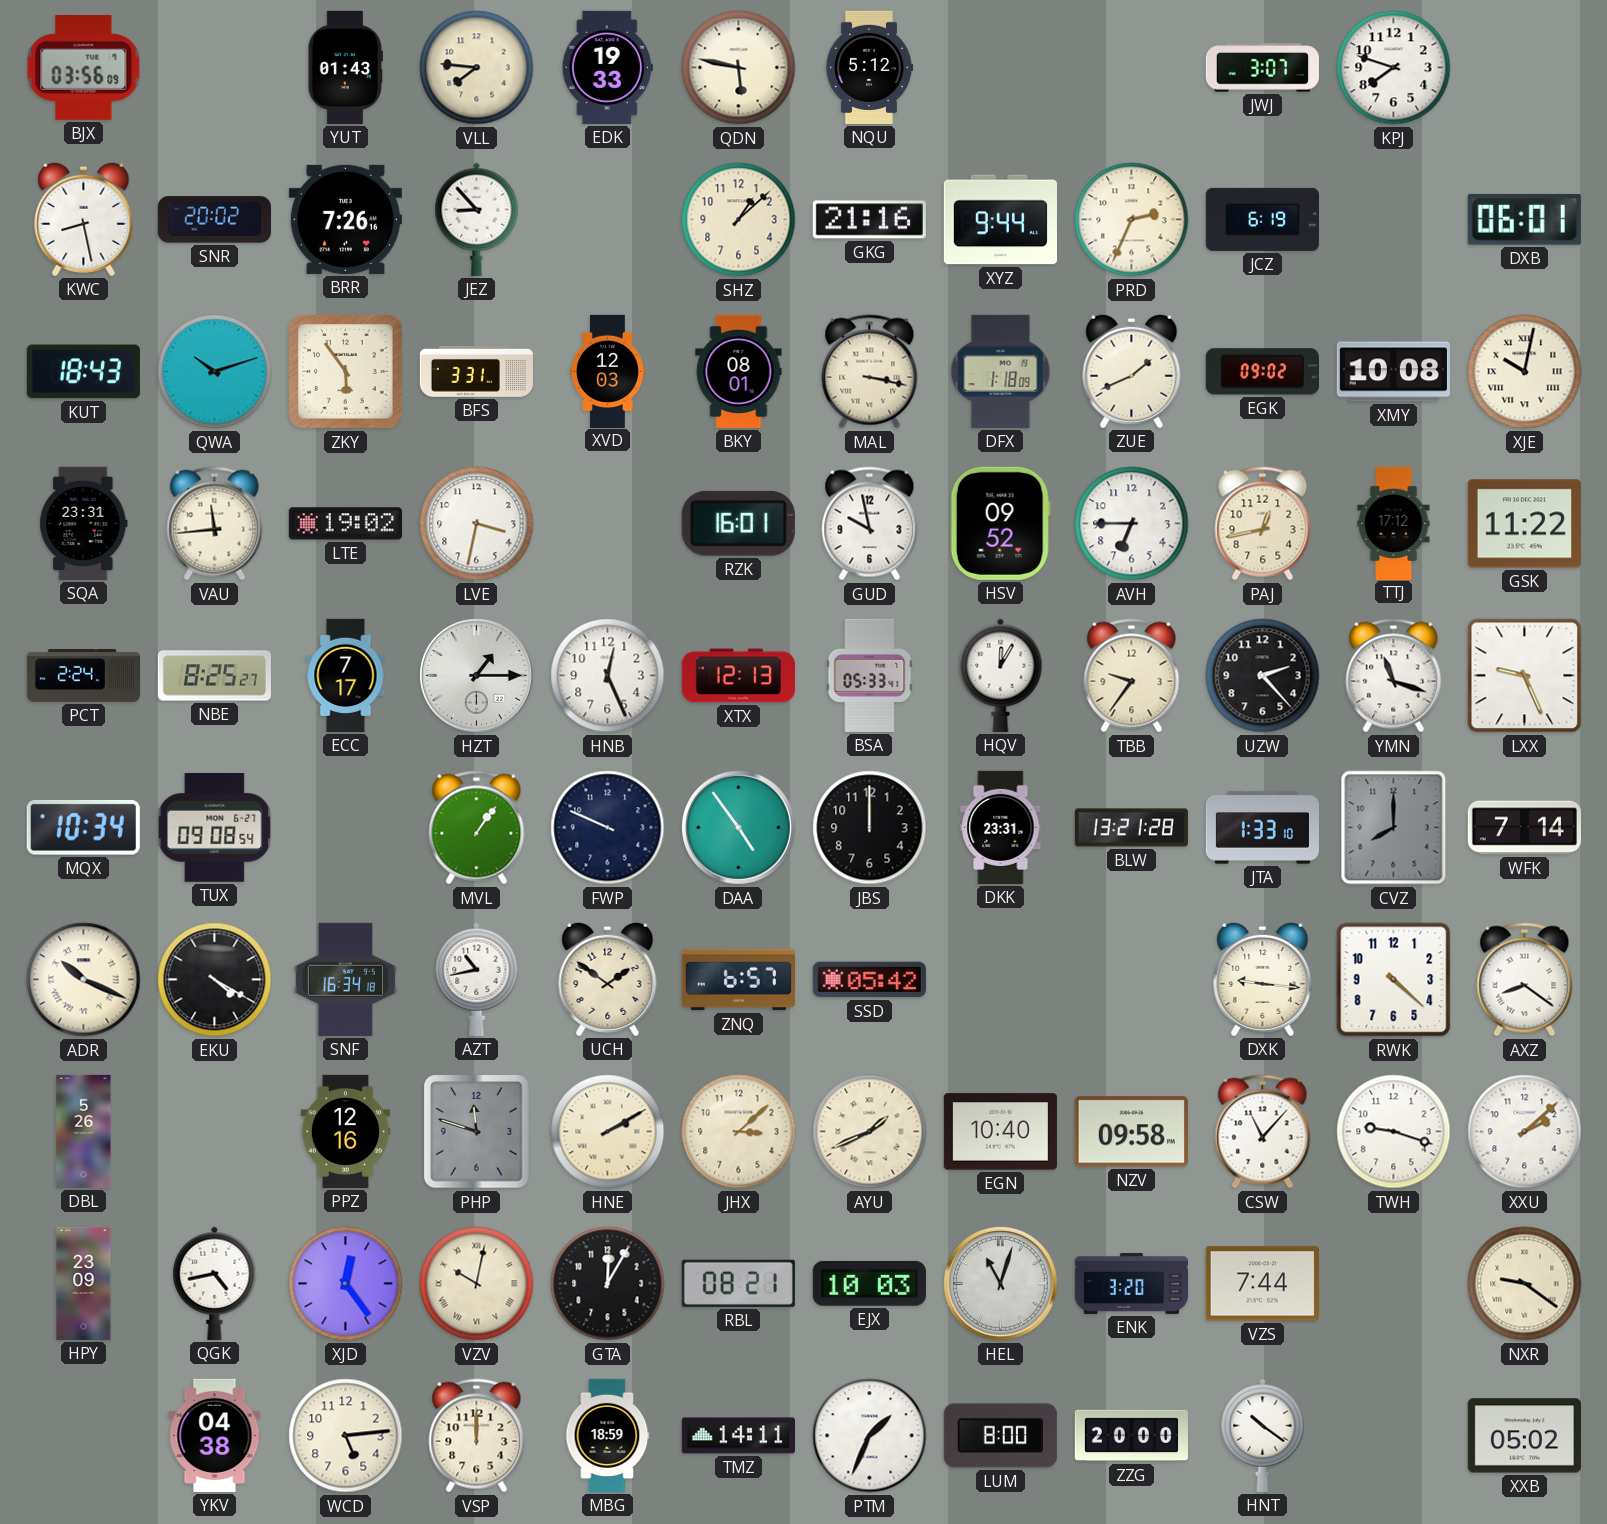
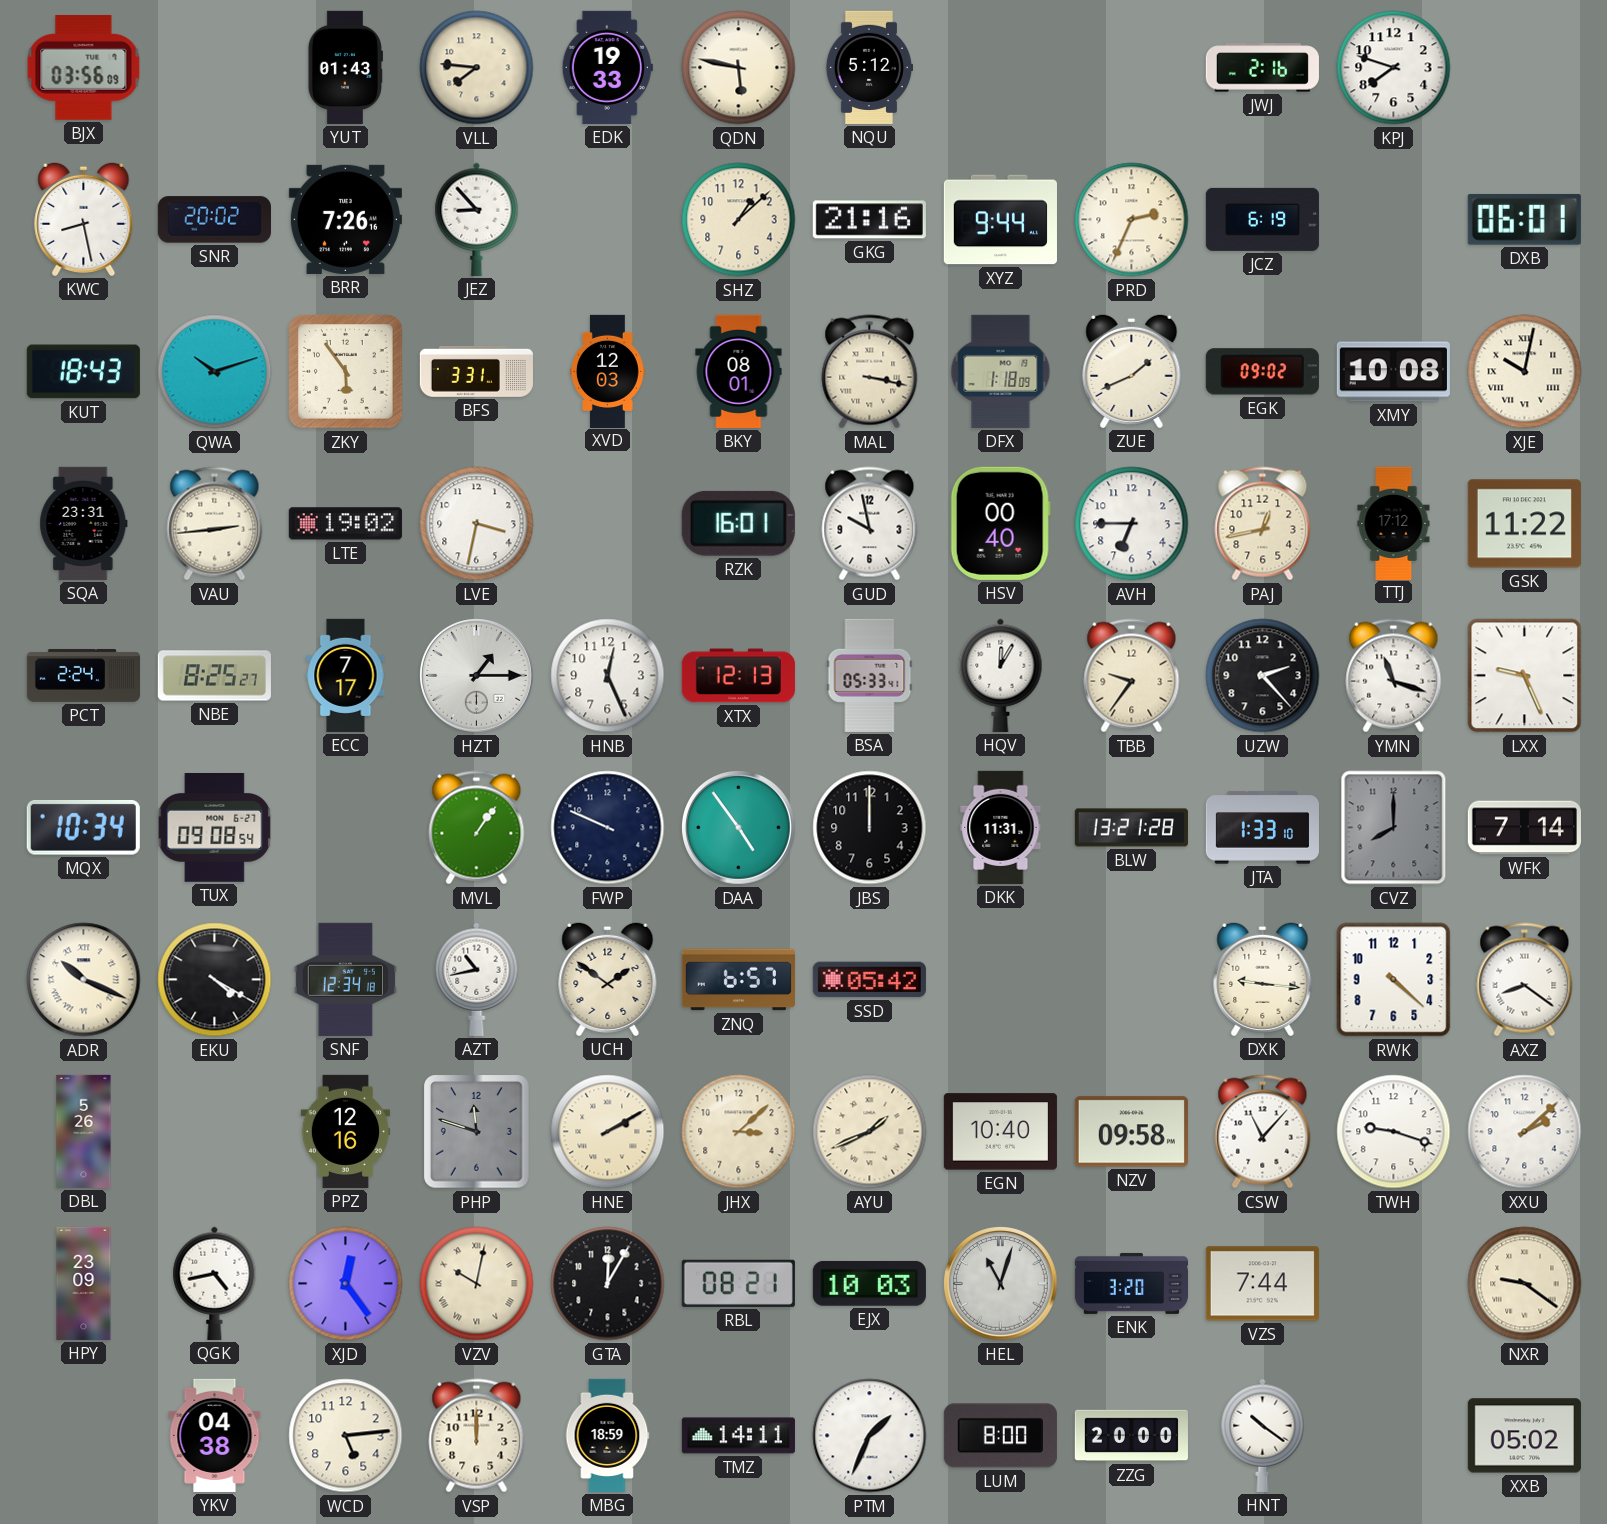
JWJ: 3:07 -> 2:16
VAU: 11:44 -> 2:44
HSV: 09:52 -> 00:40
DKK: 23:31 -> 11:31
SNF: 16:34 -> 12:34
